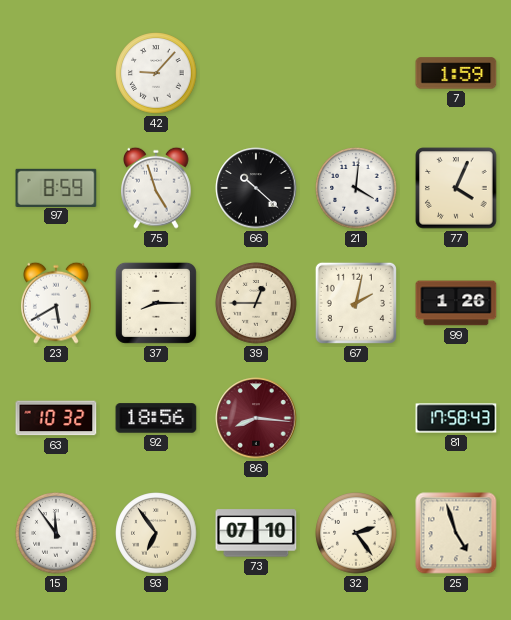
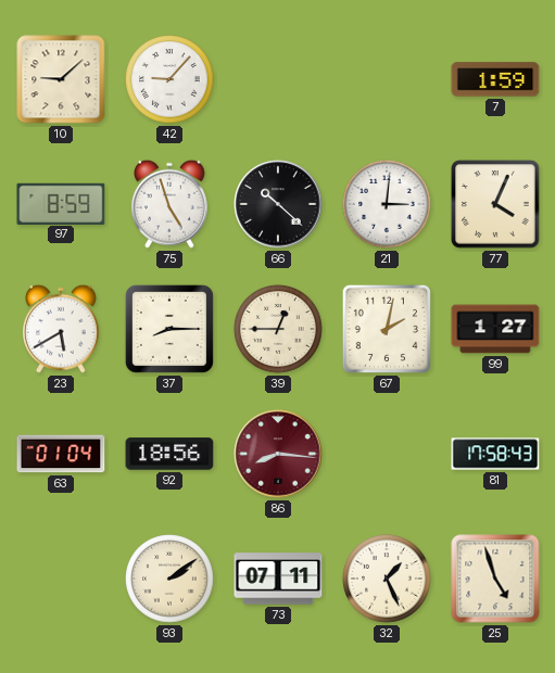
10: none -> 9:08
21: 4:01 -> 3:01
99: 1:26 -> 1:27
63: 10:32 -> 01:04
15: 11:54 -> none
93: 6:54 -> 2:09
73: 07:10 -> 07:11
32: 2:24 -> 1:26
